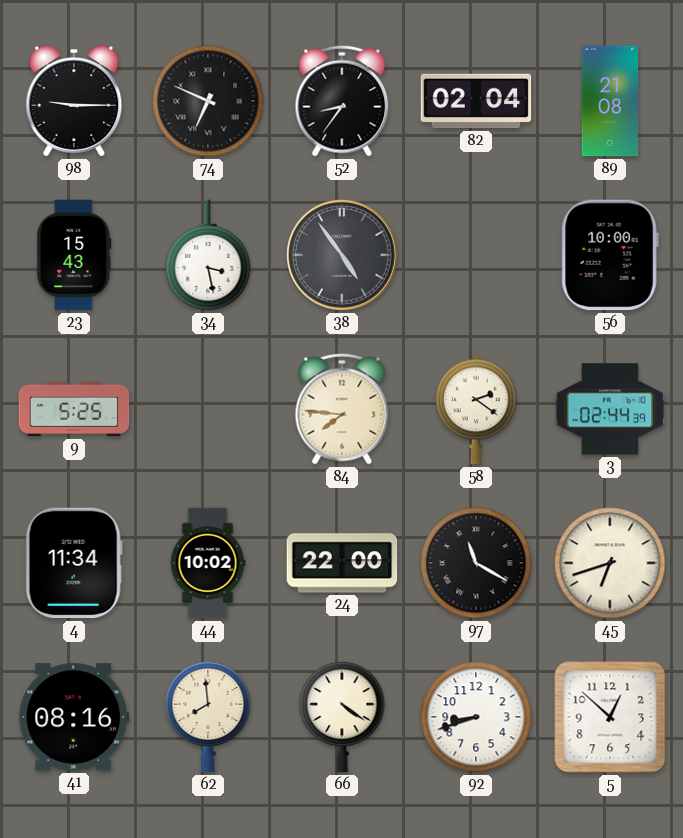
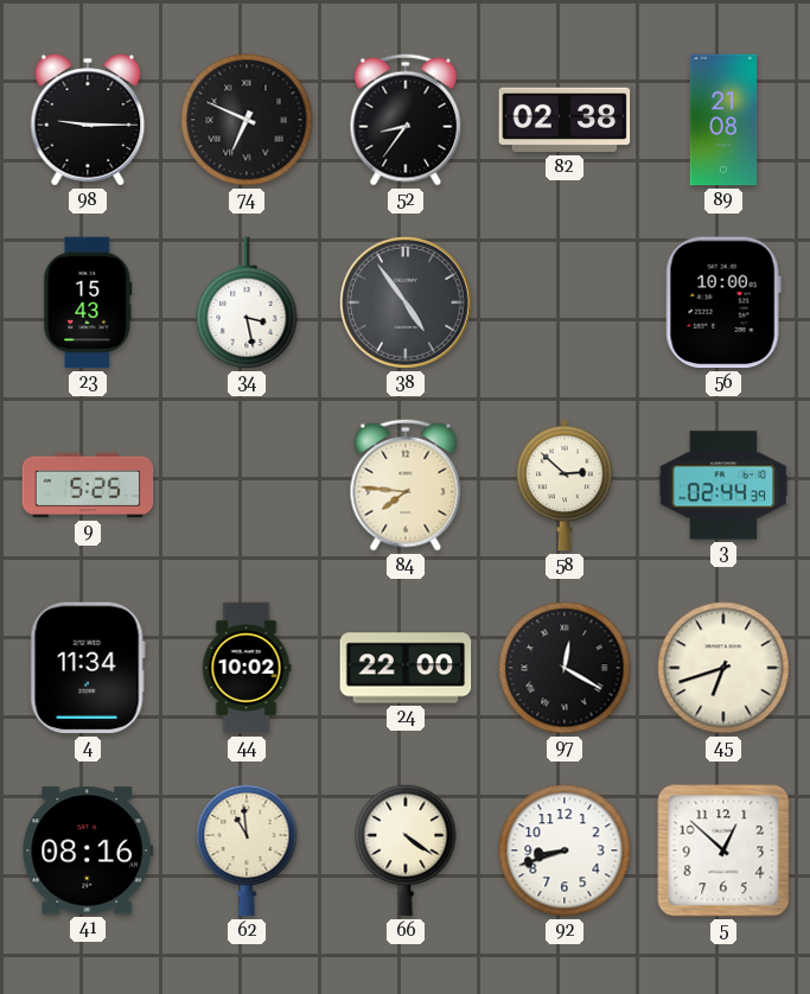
82: 02:04 -> 02:38
58: 2:21 -> 2:52
97: 11:20 -> 12:20
62: 7:59 -> 10:59
